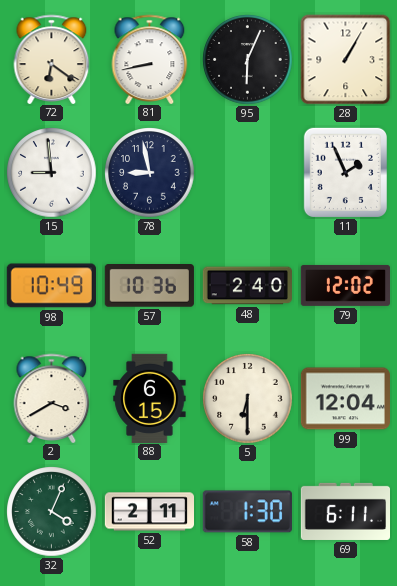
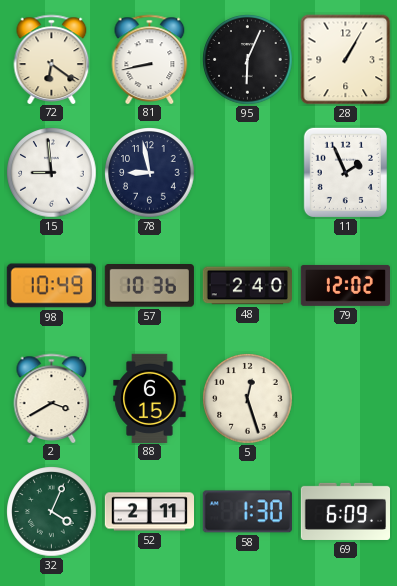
5: 6:30 -> 12:27
99: 12:04 -> none
69: 6:11 -> 6:09
